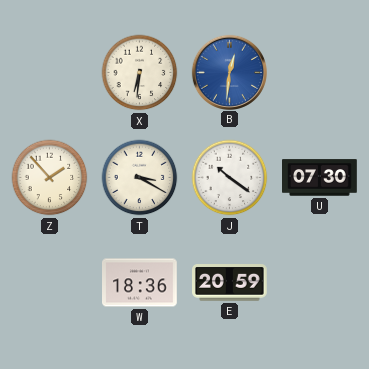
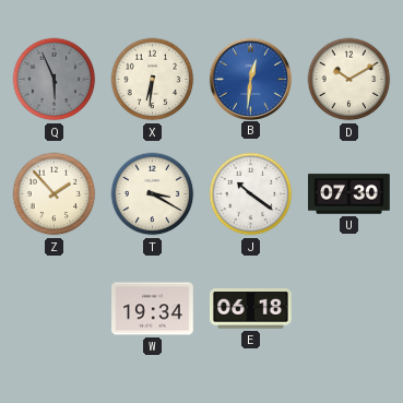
Q: none -> 5:56
D: none -> 10:10
W: 18:36 -> 19:34
E: 20:59 -> 06:18
